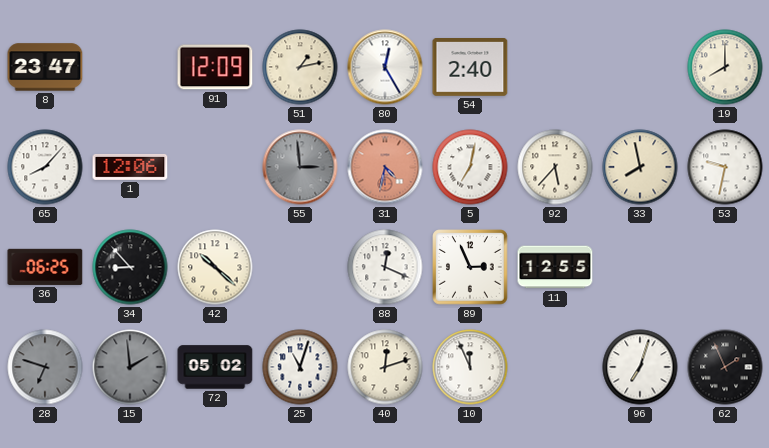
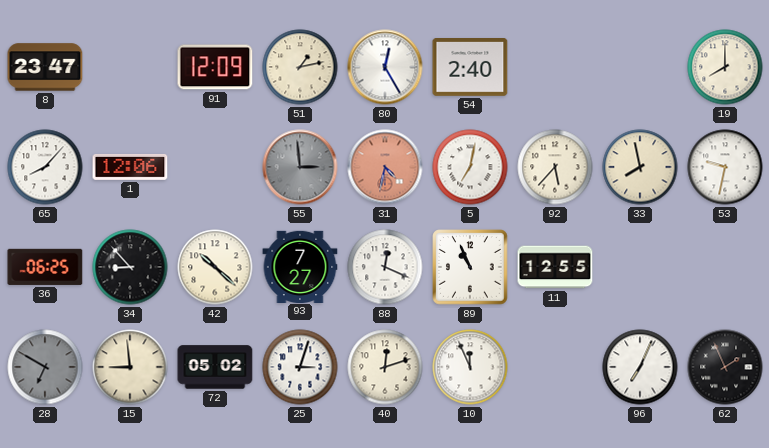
93: none -> 7:27
89: 2:56 -> 10:56
28: 6:48 -> 6:50
15: 1:59 -> 8:59
15 dial: grey -> cream
25: 11:03 -> 3:03
96: 7:03 -> 7:04
